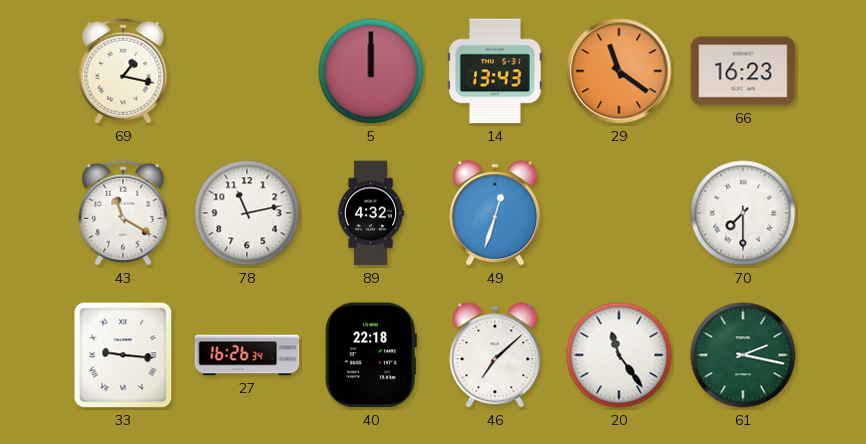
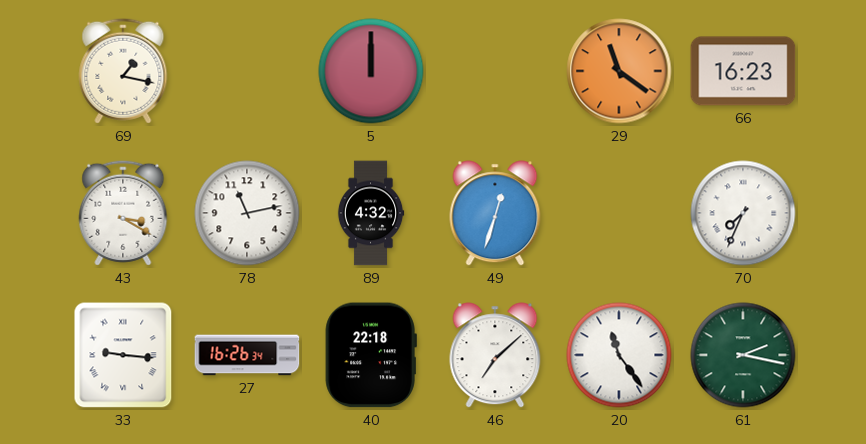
14: 13:43 -> none
43: 11:20 -> 3:20
70: 7:30 -> 7:34
